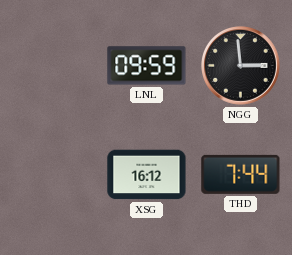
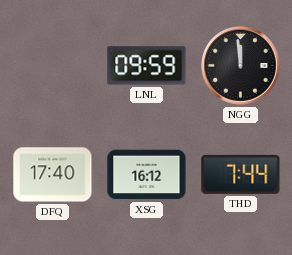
NGG: 2:59 -> 11:59
DFQ: none -> 17:40
